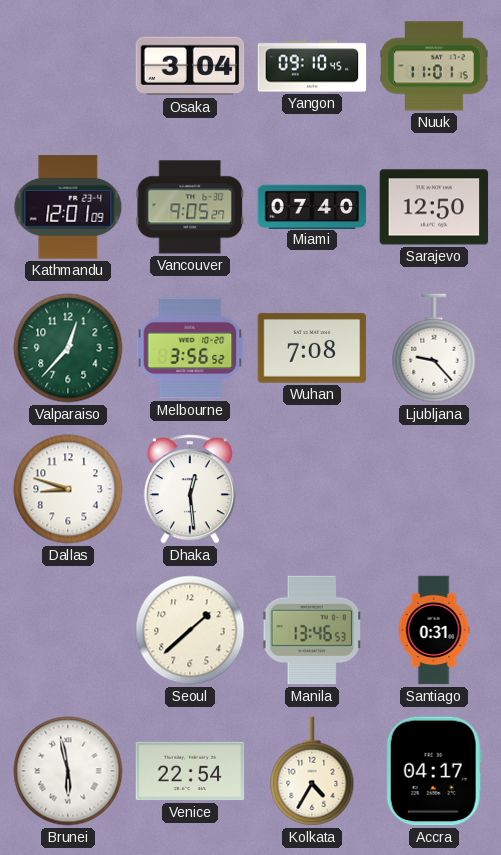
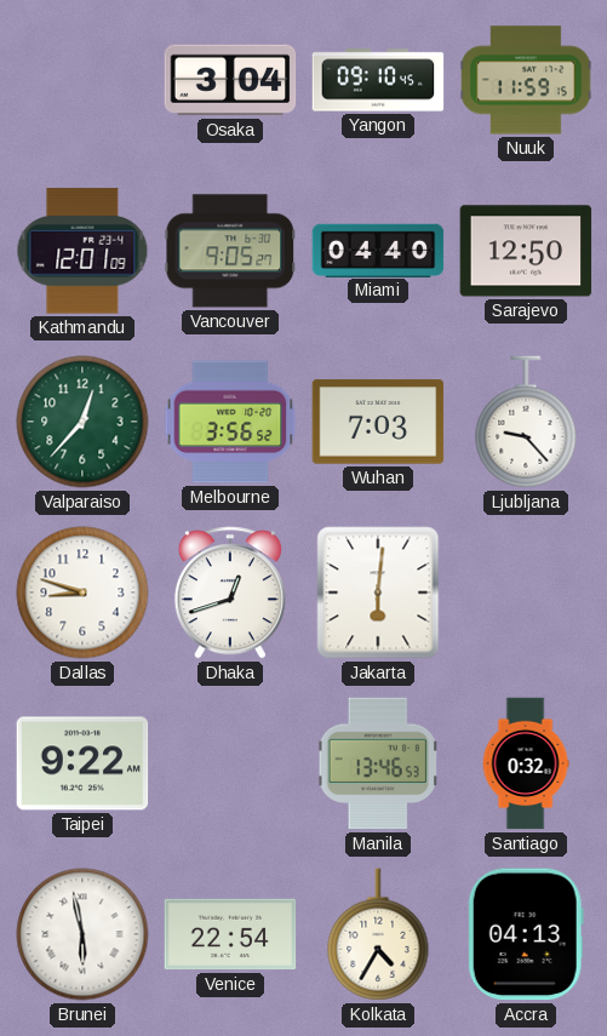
Nuuk: 11:01 -> 11:59
Miami: 07:40 -> 04:40
Wuhan: 7:08 -> 7:03
Dhaka: 12:29 -> 12:42
Jakarta: none -> 6:01
Taipei: none -> 9:22
Seoul: 1:38 -> none
Santiago: 0:31 -> 0:32
Accra: 04:17 -> 04:13
